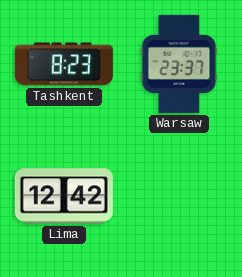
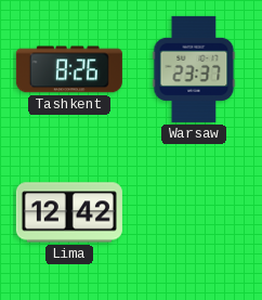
Tashkent: 8:23 -> 8:26
